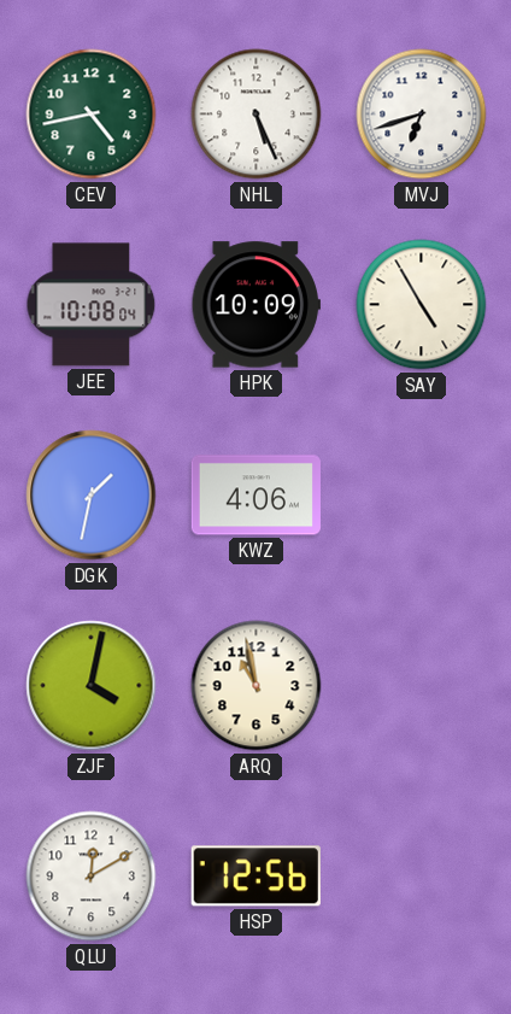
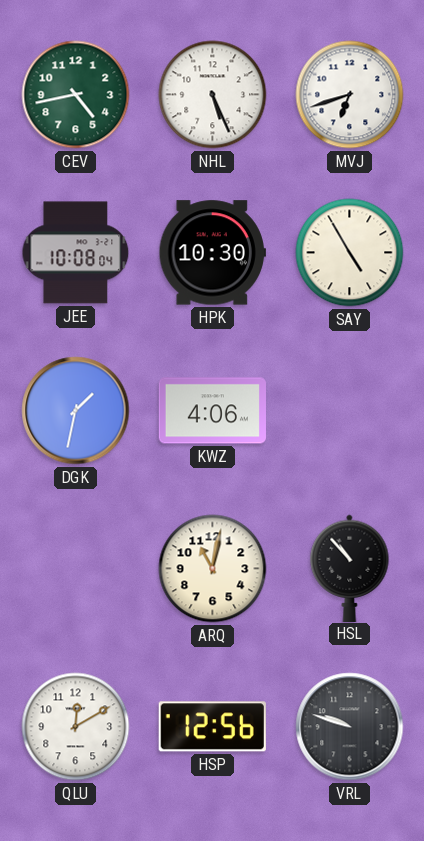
HPK: 10:09 -> 10:30
ZJF: 4:02 -> none
ARQ: 10:58 -> 11:02
HSL: none -> 10:53
VRL: none -> 9:48
